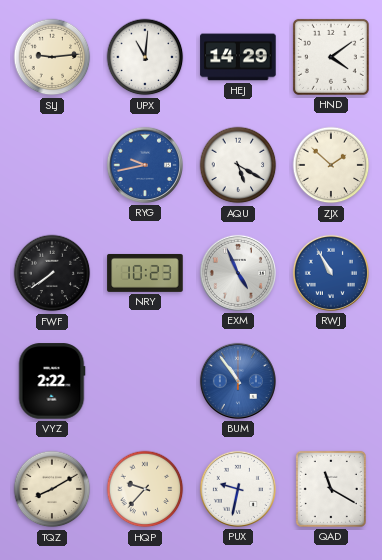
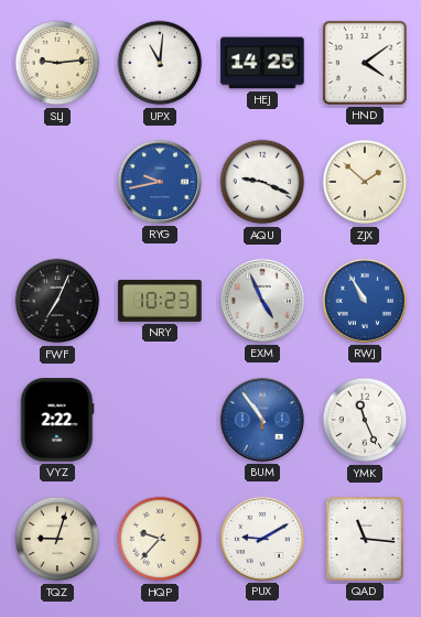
HEJ: 14:29 -> 14:25
AQU: 5:20 -> 9:19
FWF: 7:39 -> 7:04
YMK: none -> 11:26
TQZ: 8:10 -> 9:03
PUX: 9:32 -> 9:10
QAD: 11:20 -> 11:16
